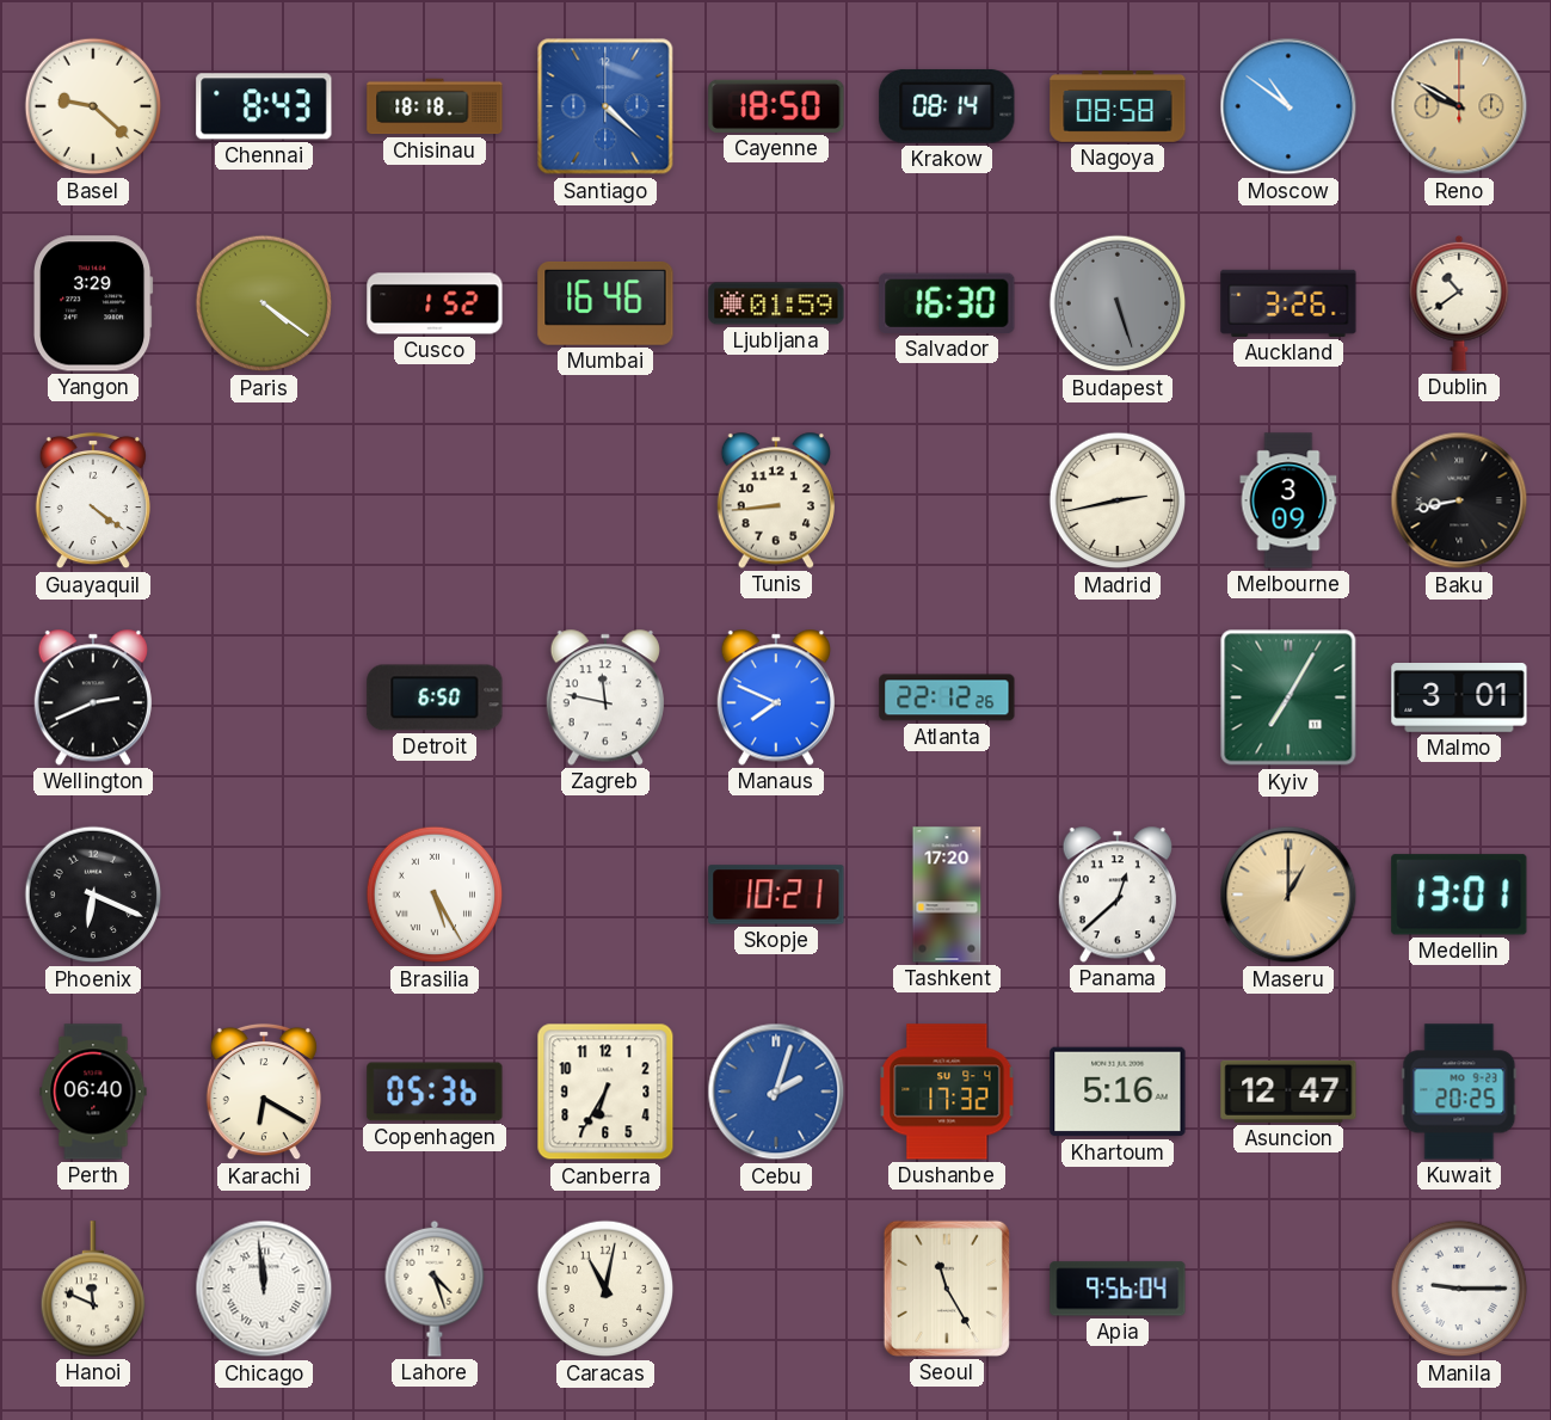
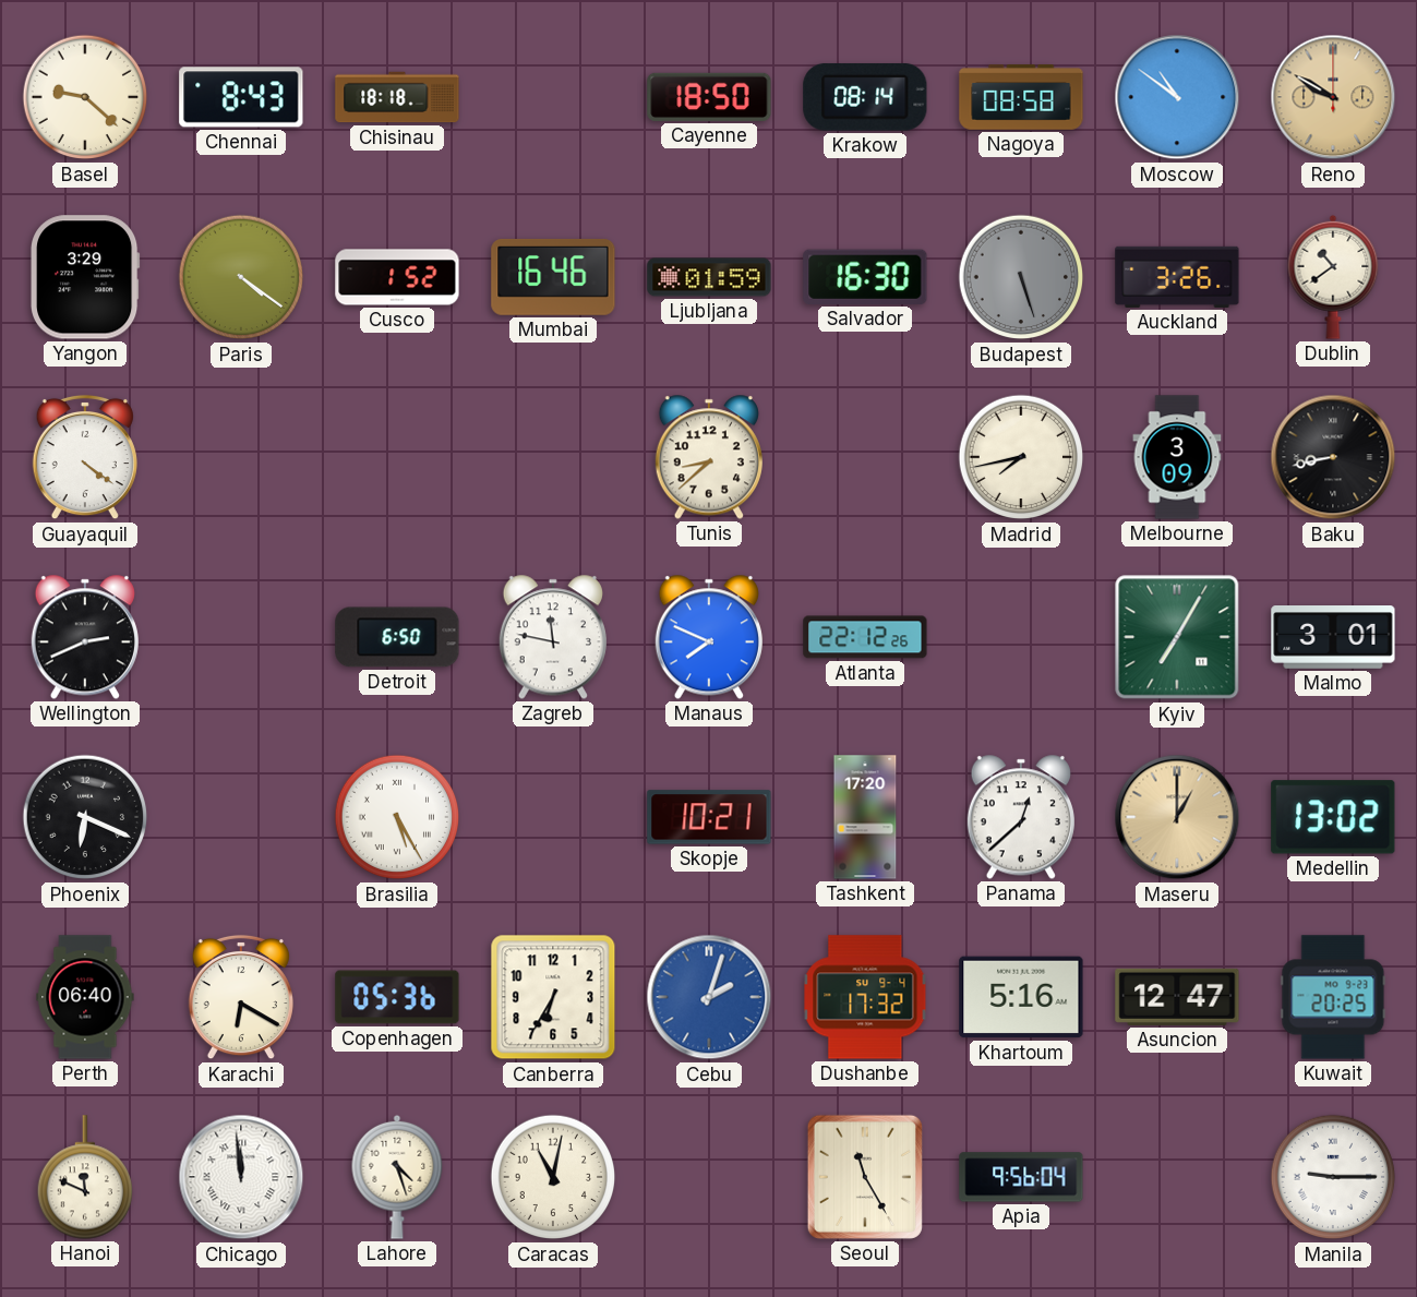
Santiago: 4:22 -> none
Tunis: 8:44 -> 8:38
Madrid: 2:43 -> 7:43
Medellin: 13:01 -> 13:02
